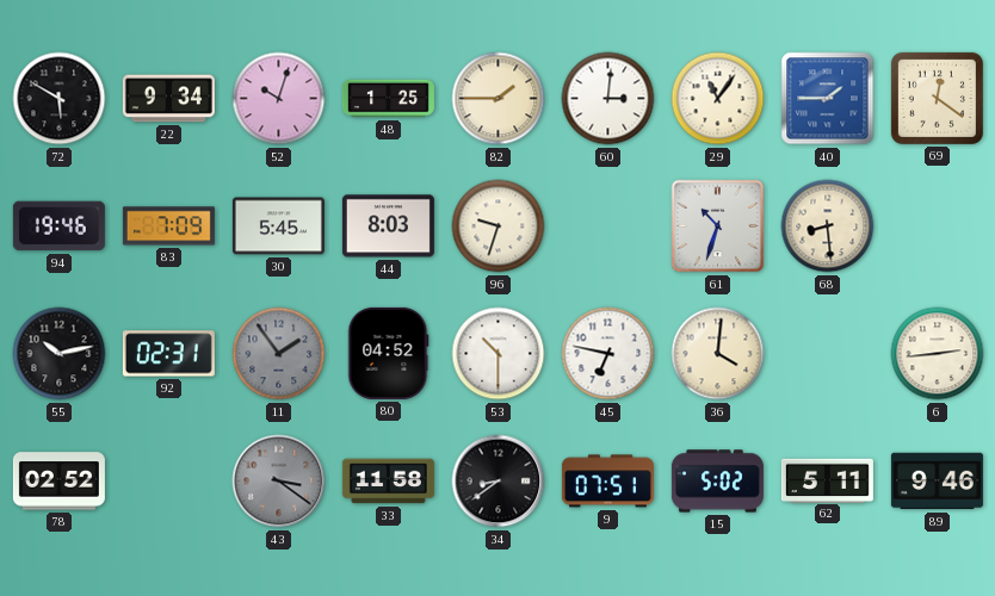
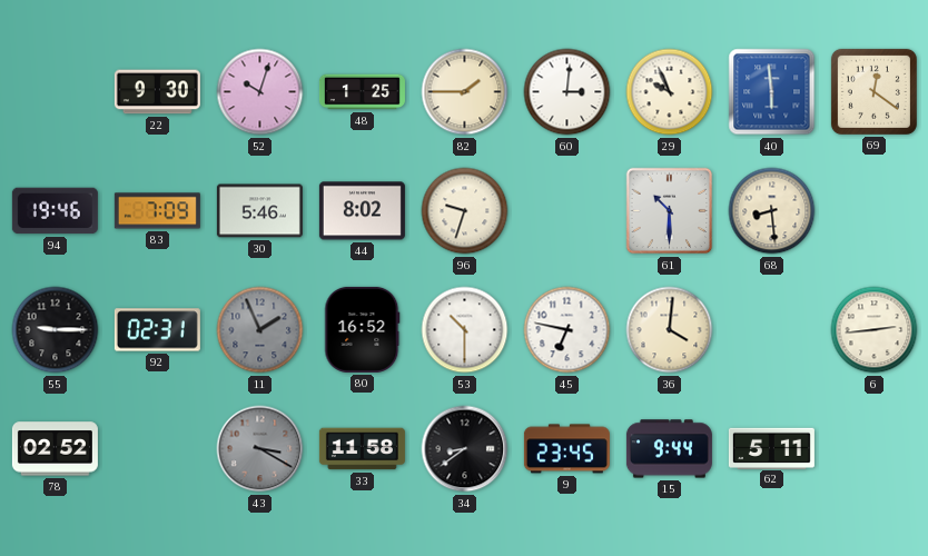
72: 5:50 -> none
22: 9:34 -> 9:30
29: 11:06 -> 9:56
40: 1:45 -> 5:59
30: 5:45 -> 5:46
44: 8:03 -> 8:02
61: 10:33 -> 10:30
55: 10:13 -> 9:15
11: 1:54 -> 1:56
80: 04:52 -> 16:52
43: 3:21 -> 3:20
9: 07:51 -> 23:45
15: 5:02 -> 9:44
89: 9:46 -> none
